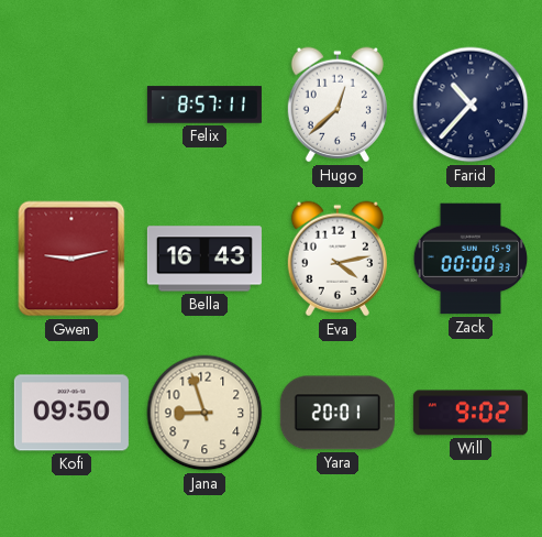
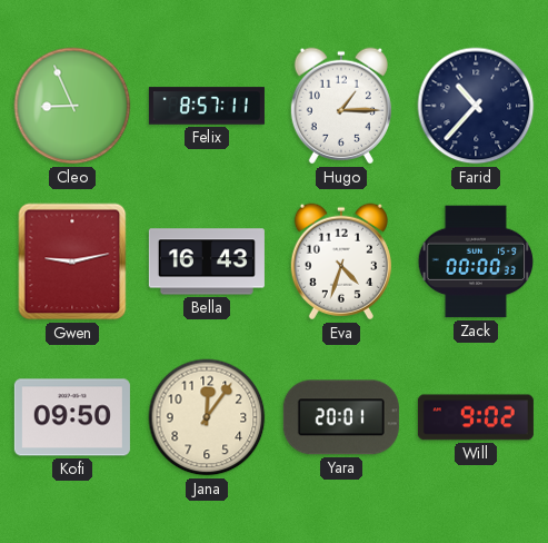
Cleo: none -> 8:56
Hugo: 12:38 -> 1:15
Eva: 4:13 -> 4:33
Jana: 8:57 -> 12:06
